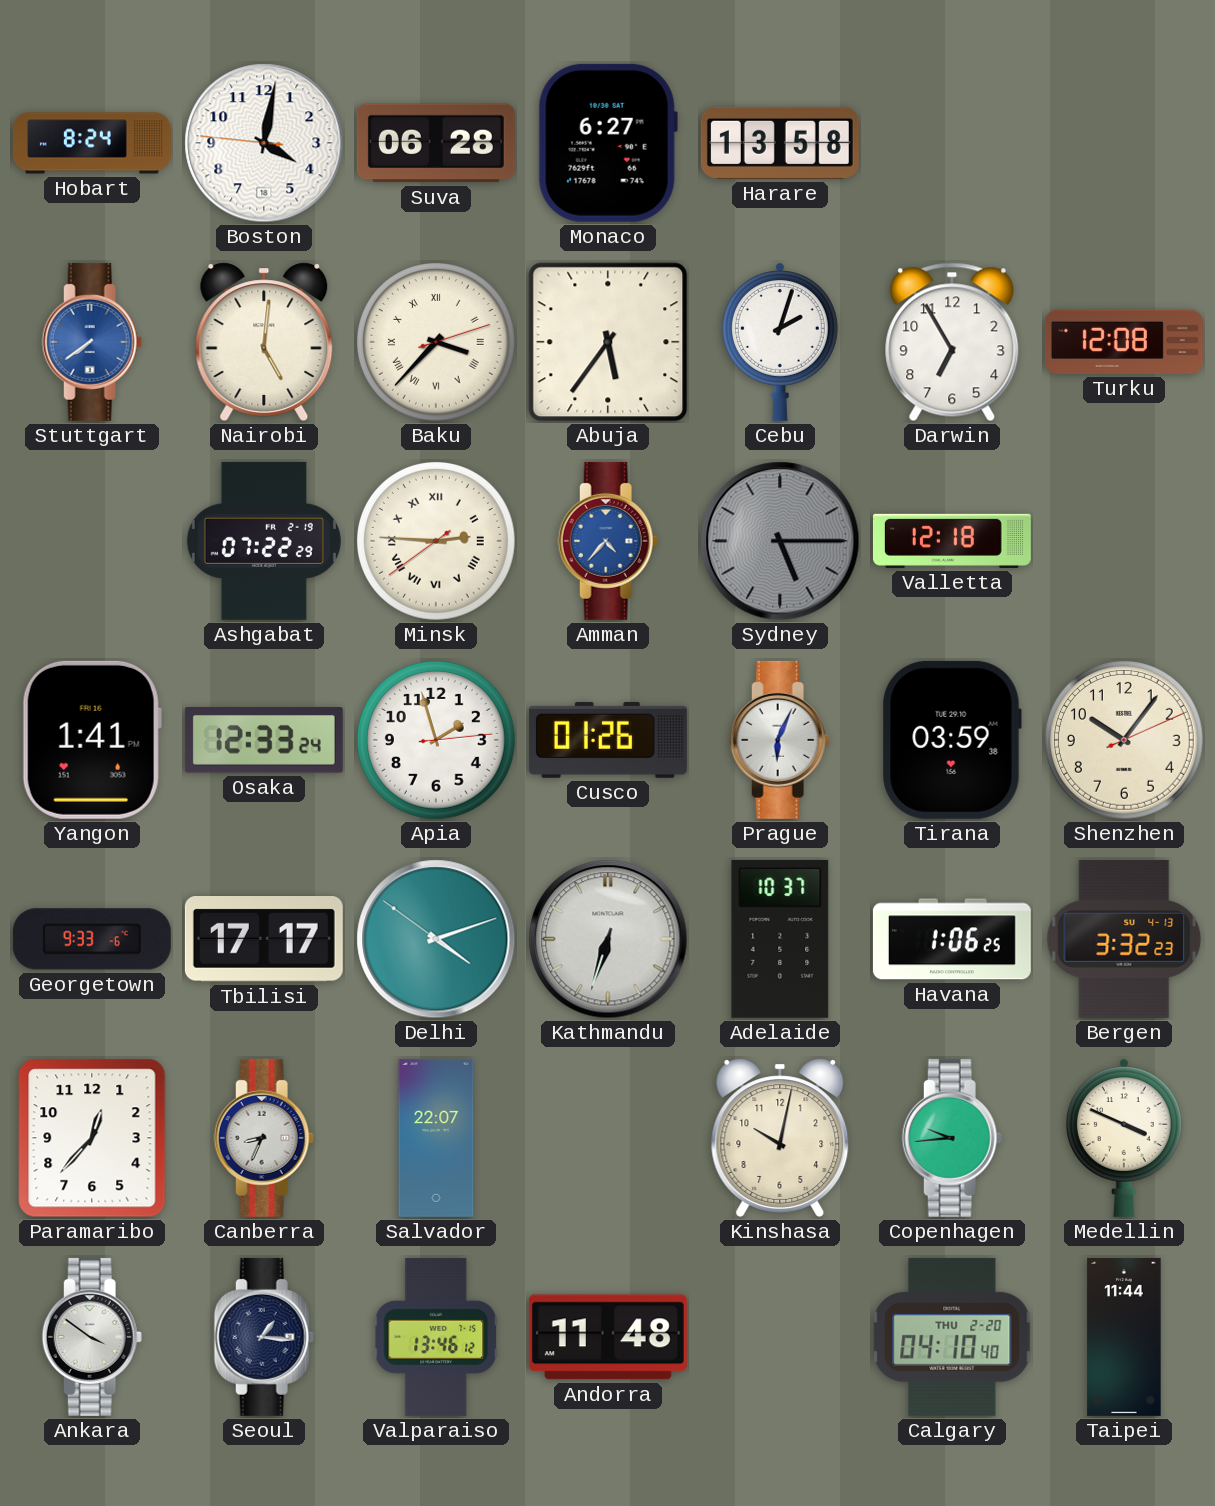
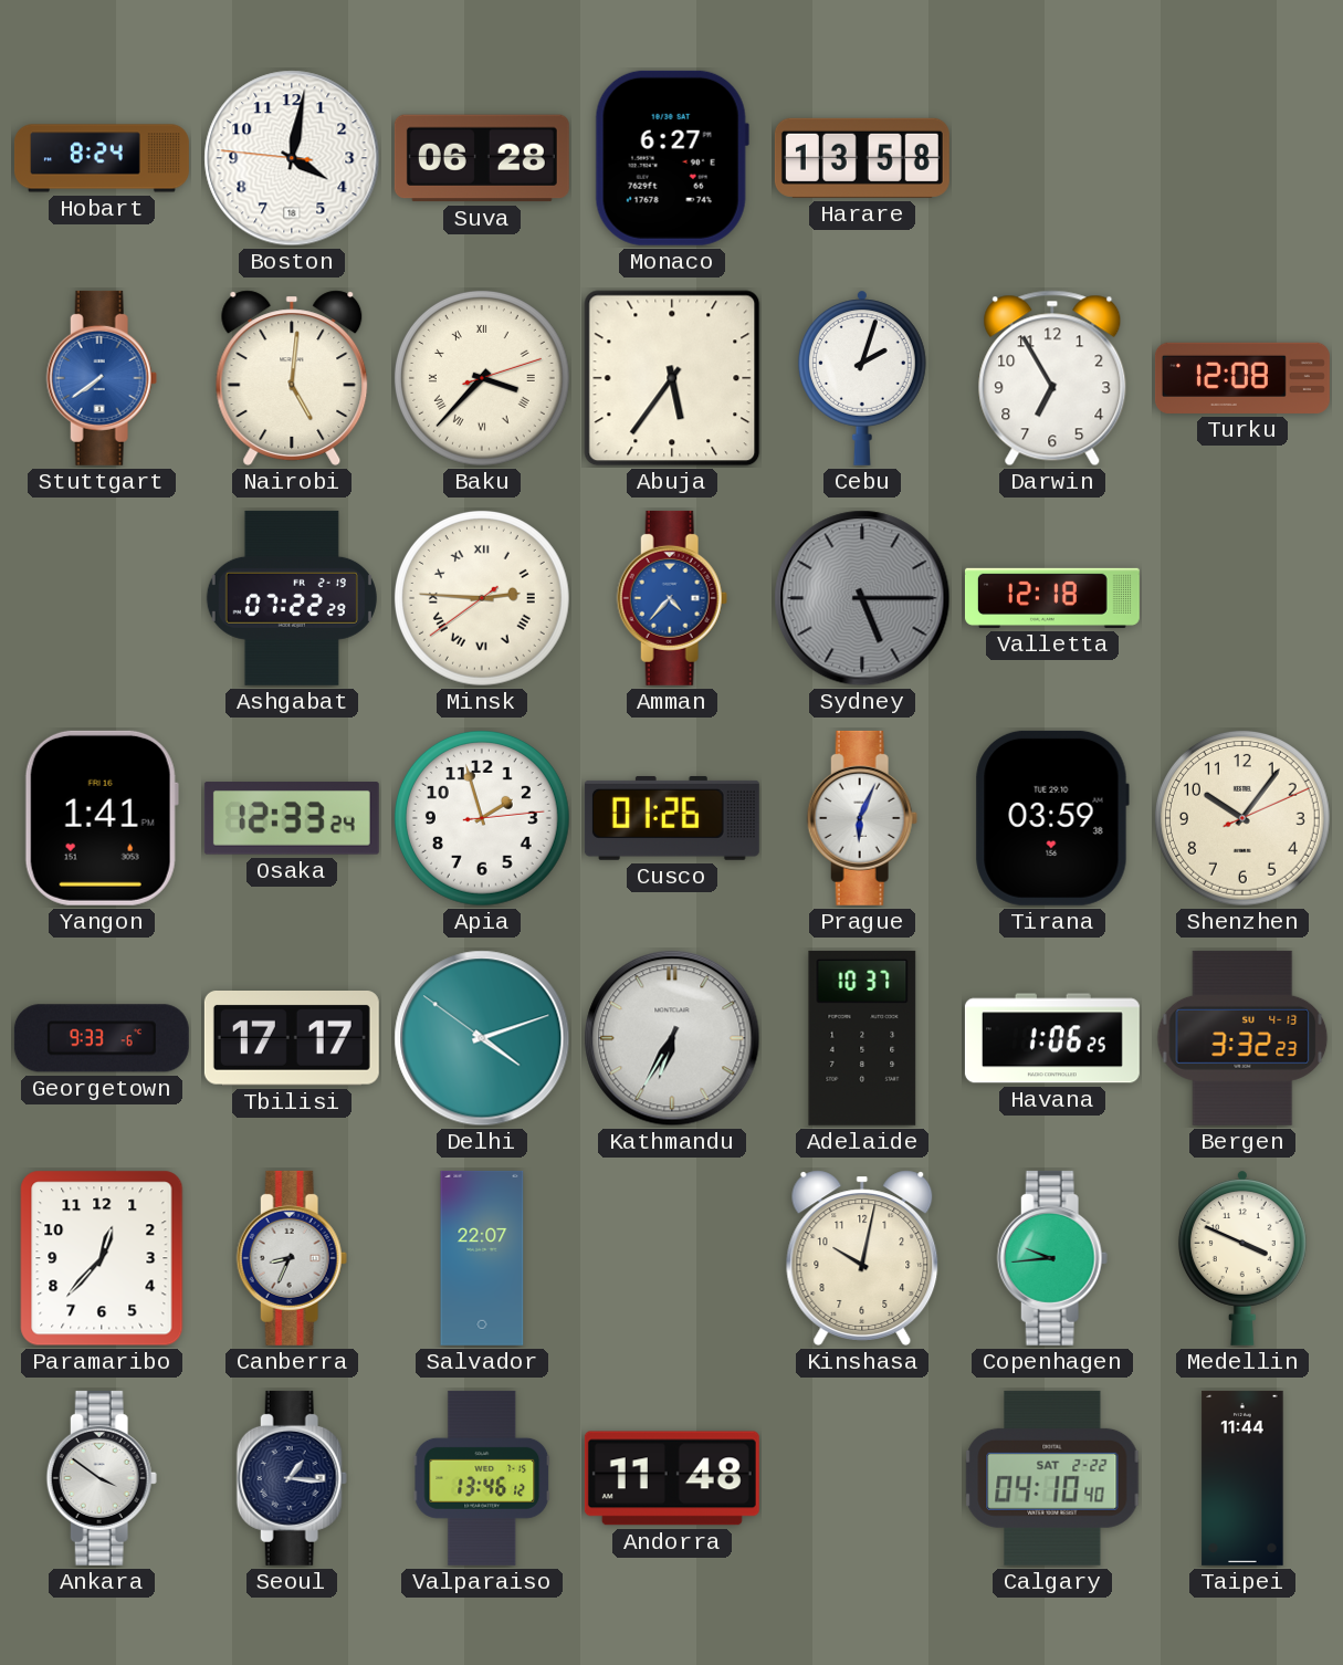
Kathmandu: 6:33 -> 6:35
Calgary date: THU 2-20 -> SAT 2-22
